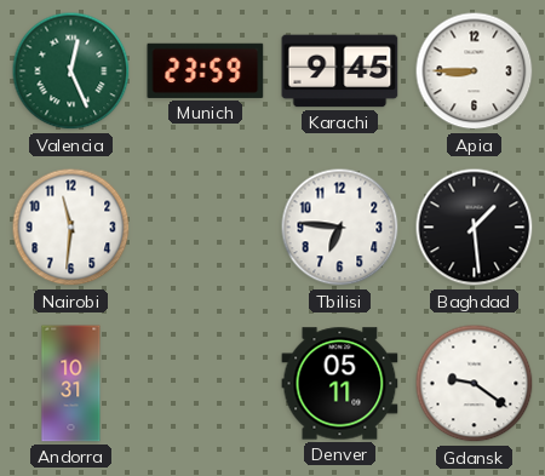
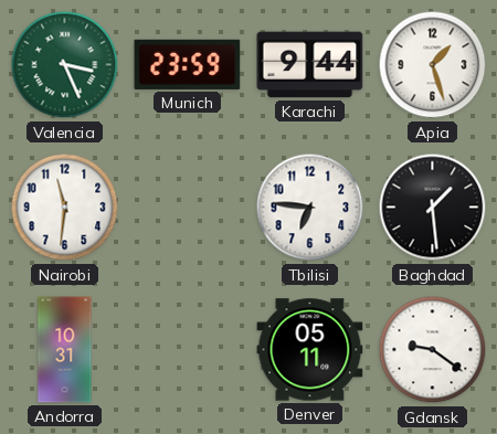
Valencia: 12:26 -> 3:26
Karachi: 9:45 -> 9:44
Apia: 8:45 -> 1:27
